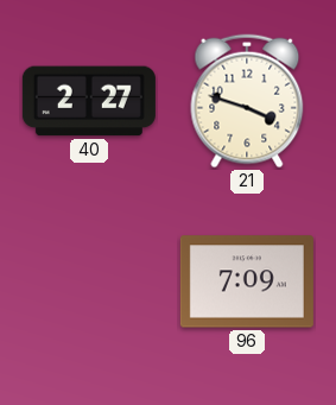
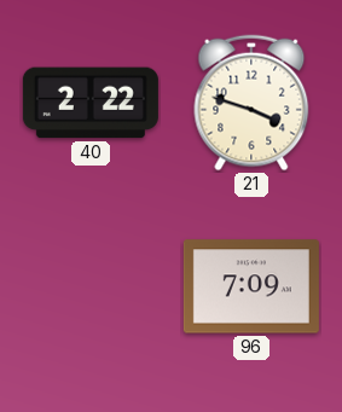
40: 2:27 -> 2:22
